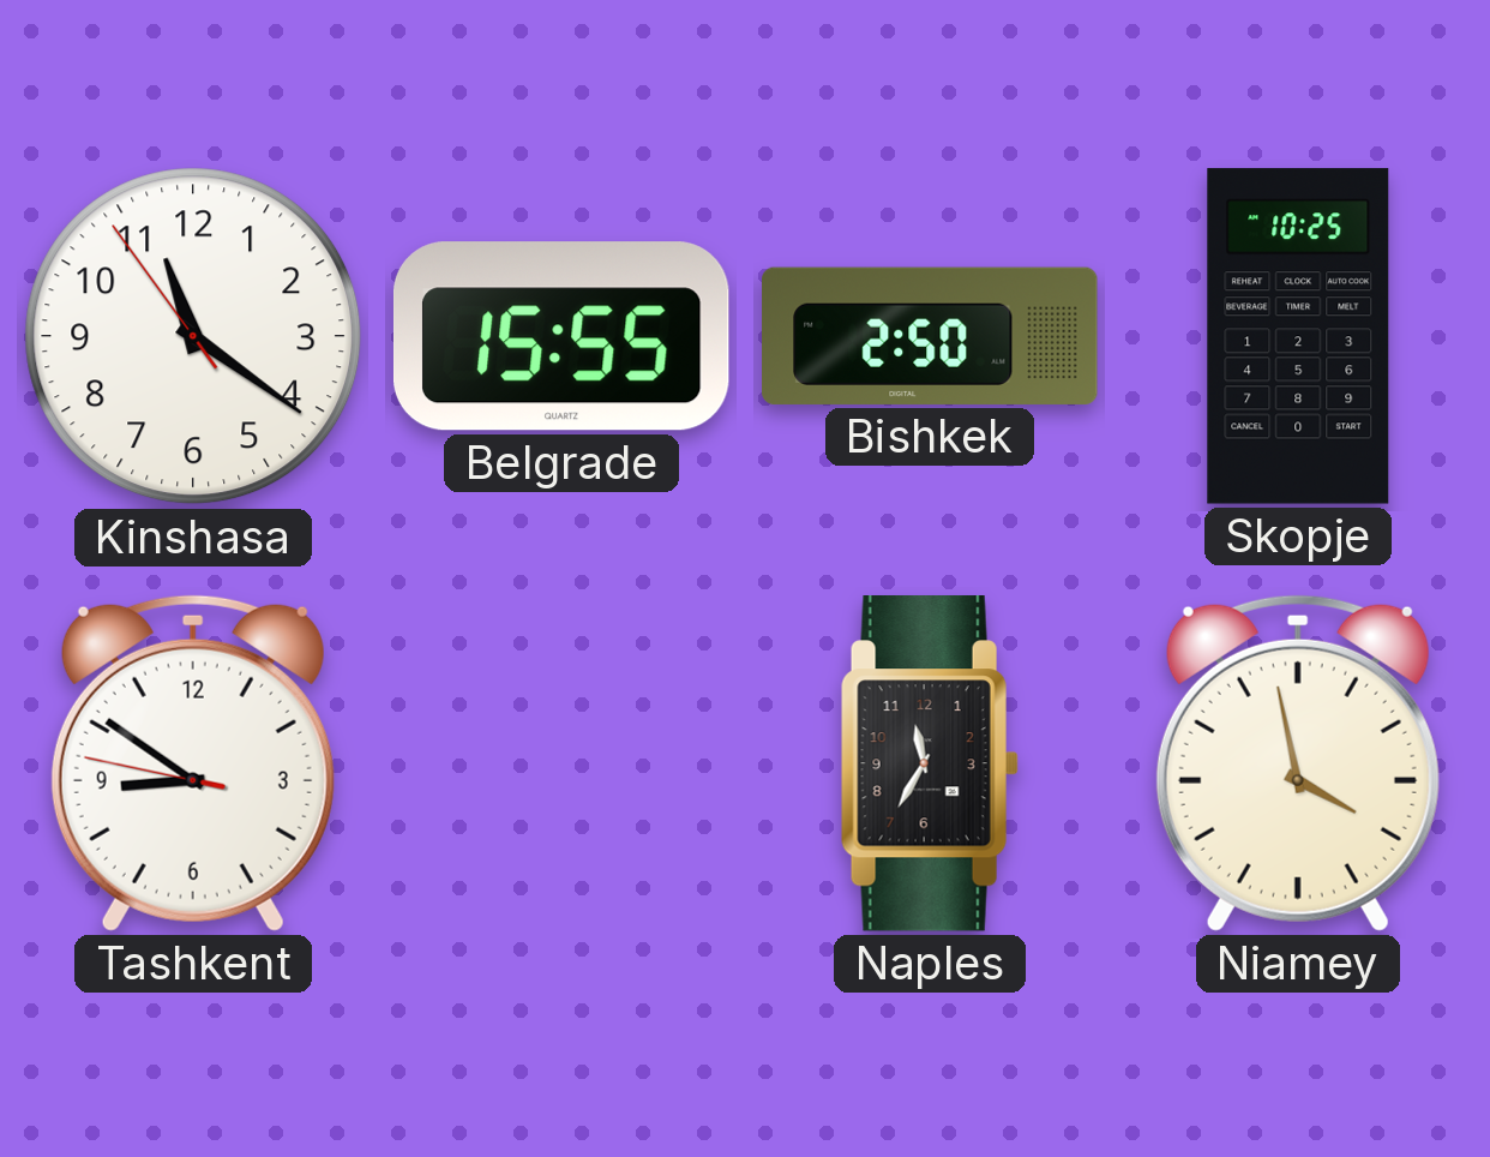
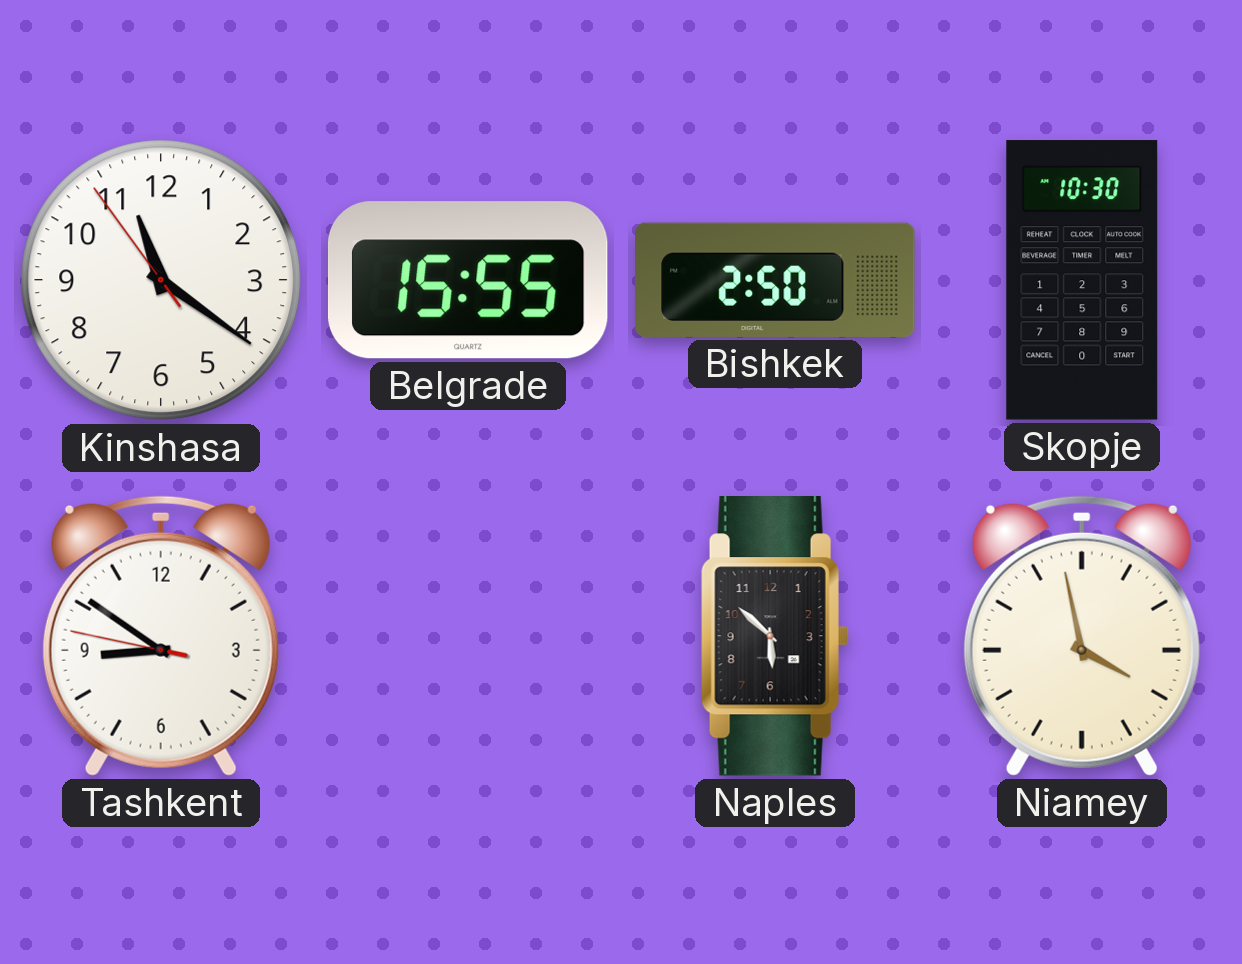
Skopje: 10:25 -> 10:30
Naples: 11:35 -> 5:52
